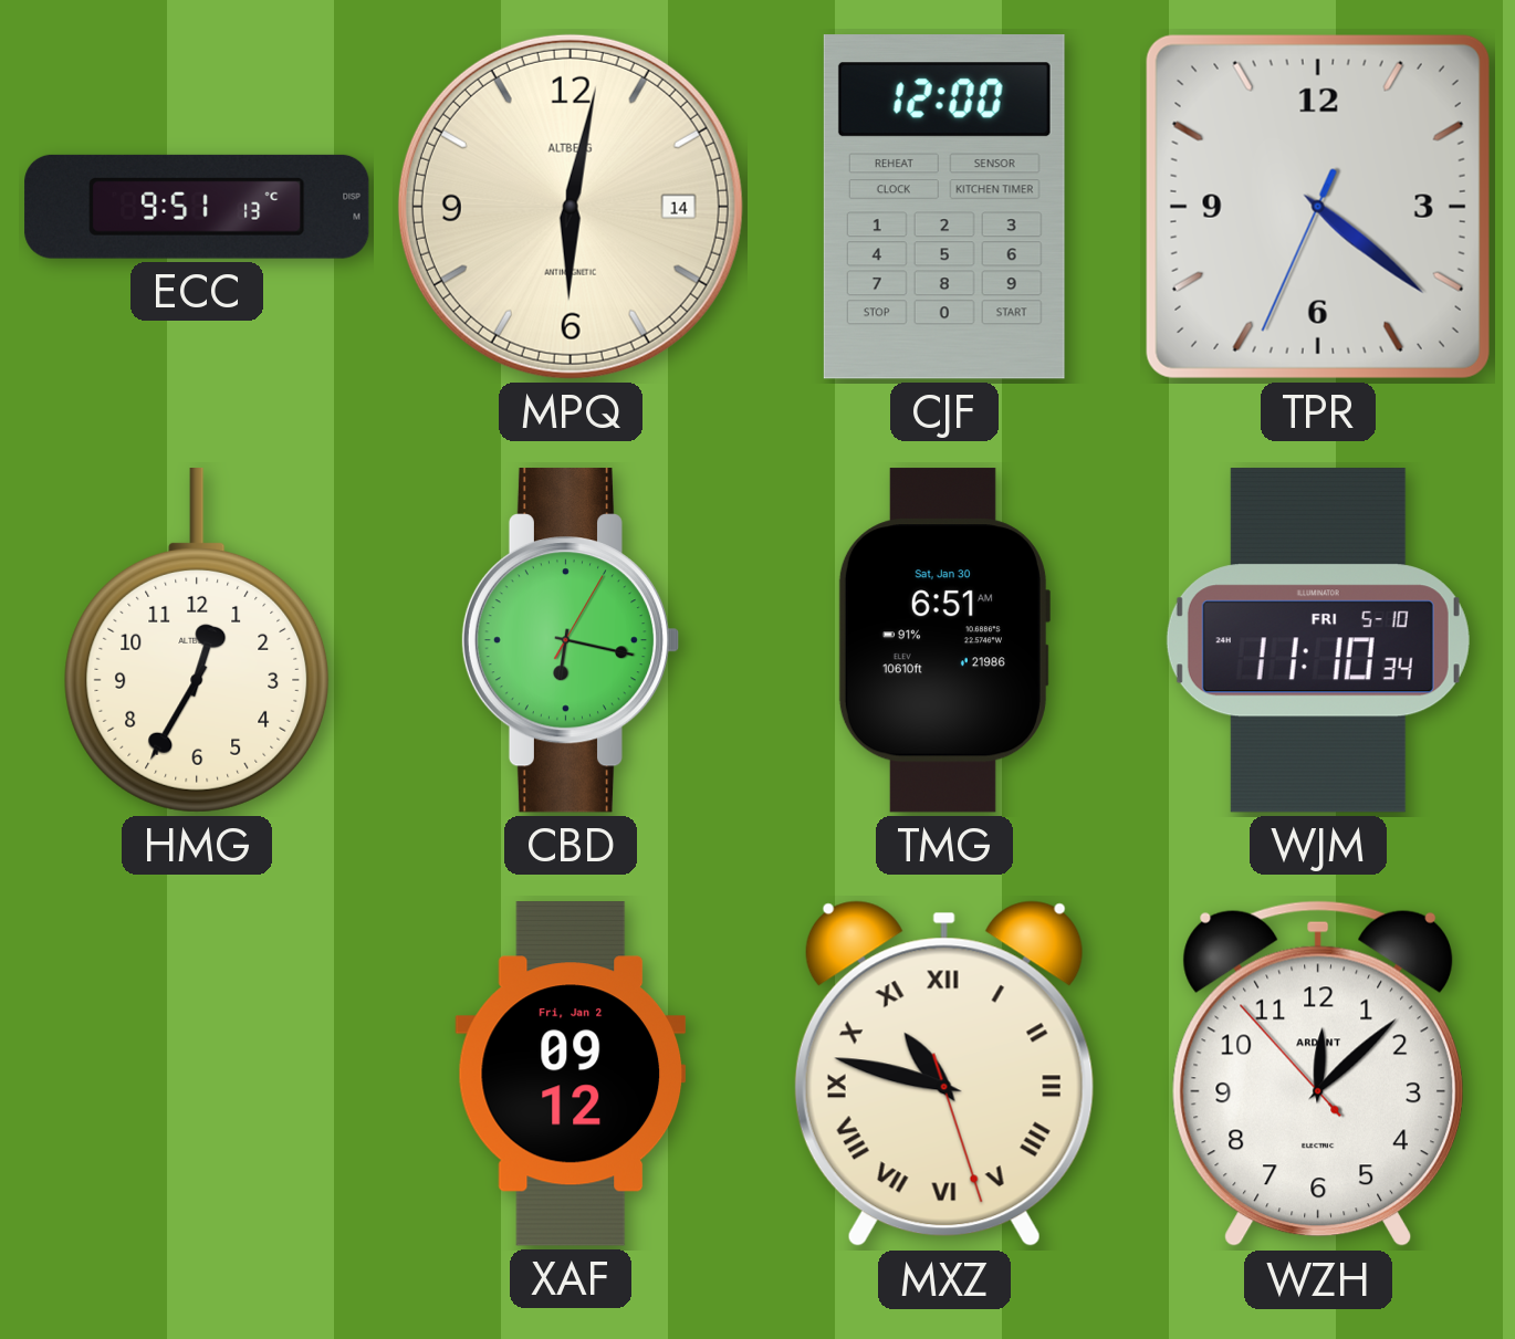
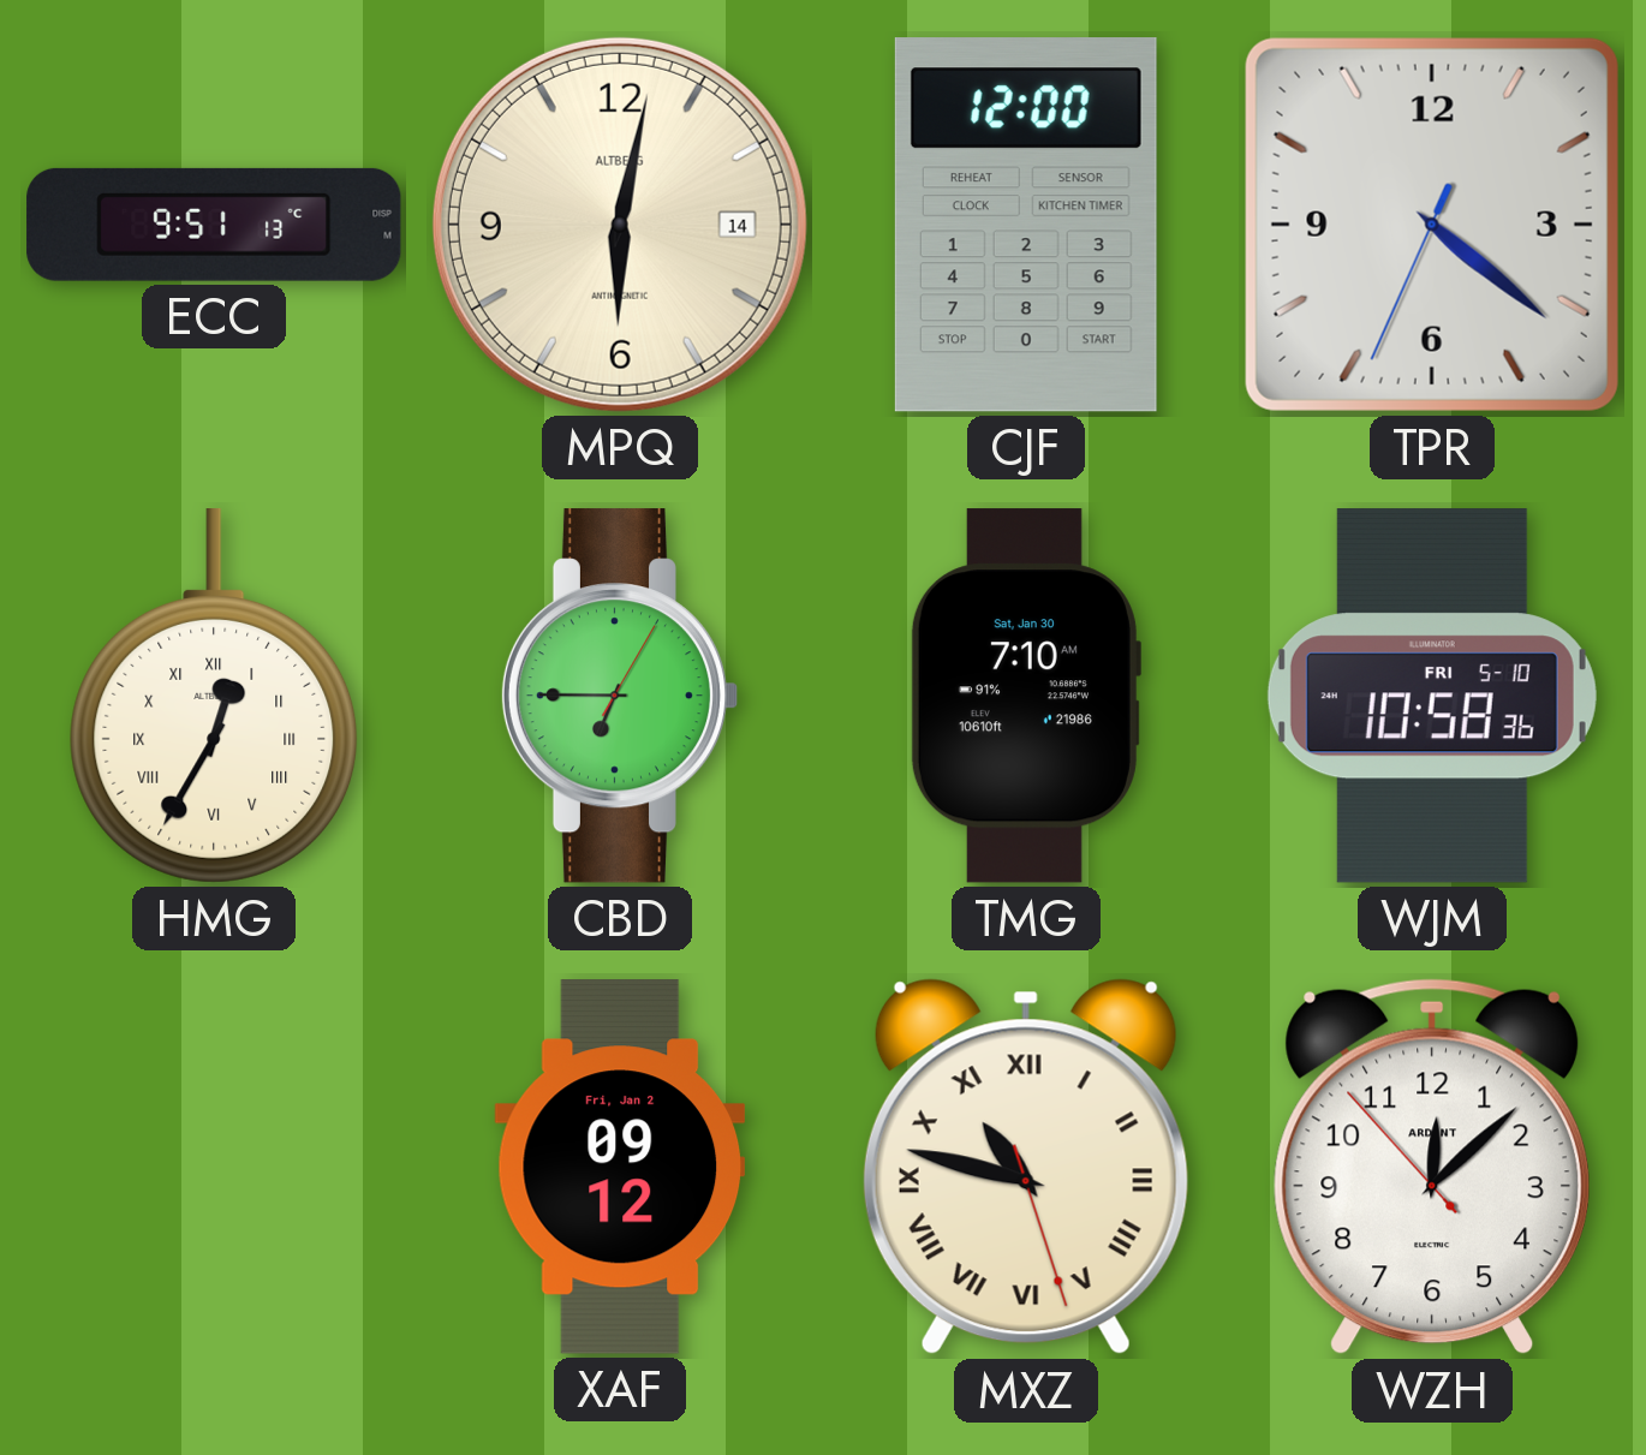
HMG numerals: Arabic -> Roman
CBD: 6:17 -> 6:45
TMG: 6:51 -> 7:10
WJM: 11:10 -> 10:58
